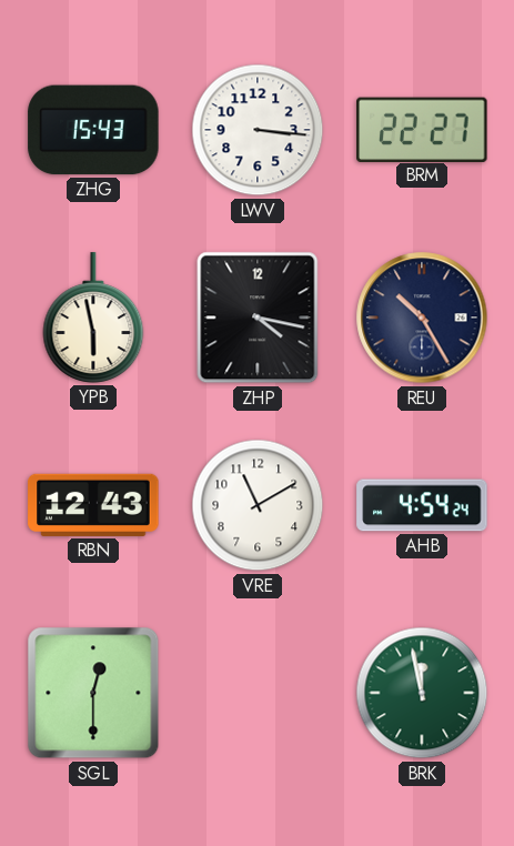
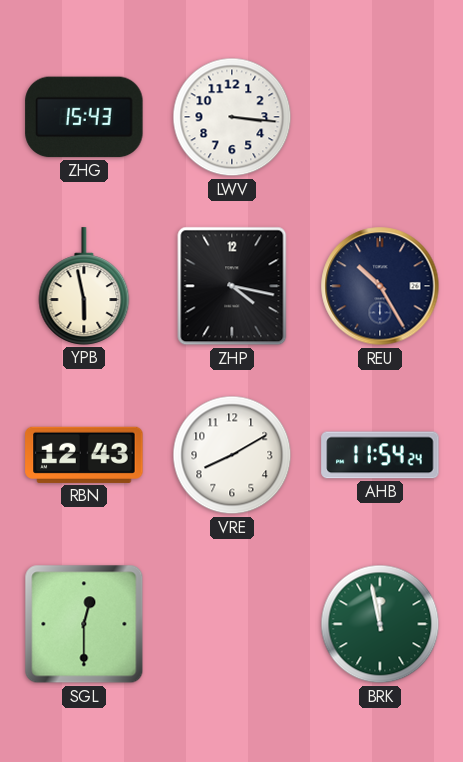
BRM: 22:27 -> none
VRE: 11:10 -> 8:10
AHB: 4:54 -> 11:54
